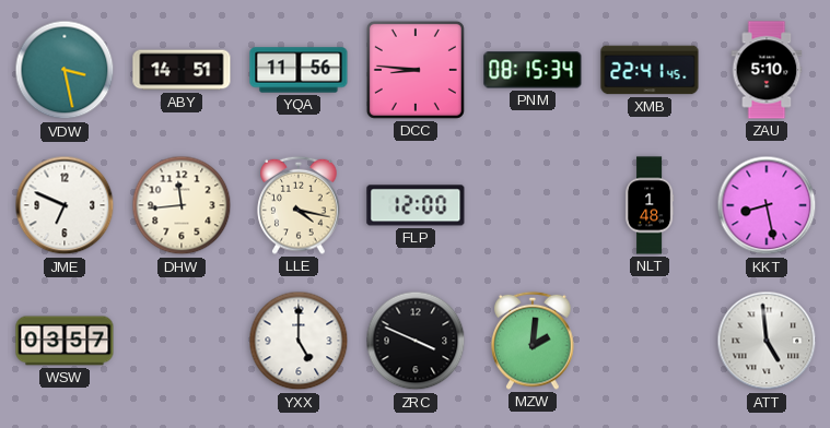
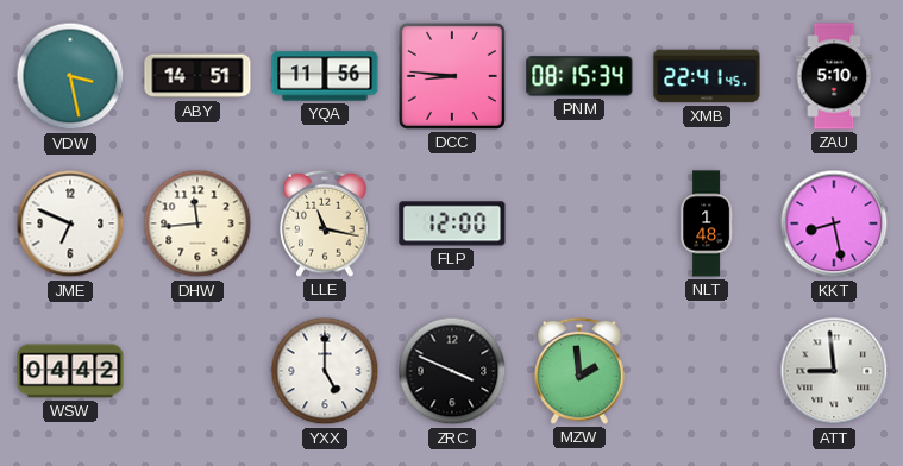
LLE: 4:17 -> 11:17
WSW: 03:57 -> 04:42
MZW: 2:01 -> 1:59
ATT: 4:59 -> 8:59
